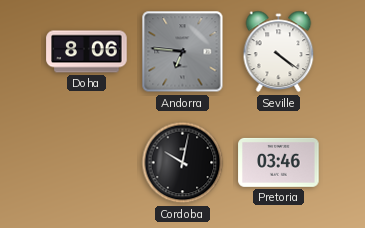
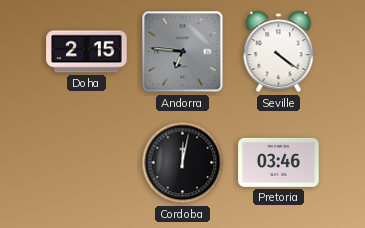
Doha: 8:06 -> 2:15
Cordoba: 10:02 -> 12:02
